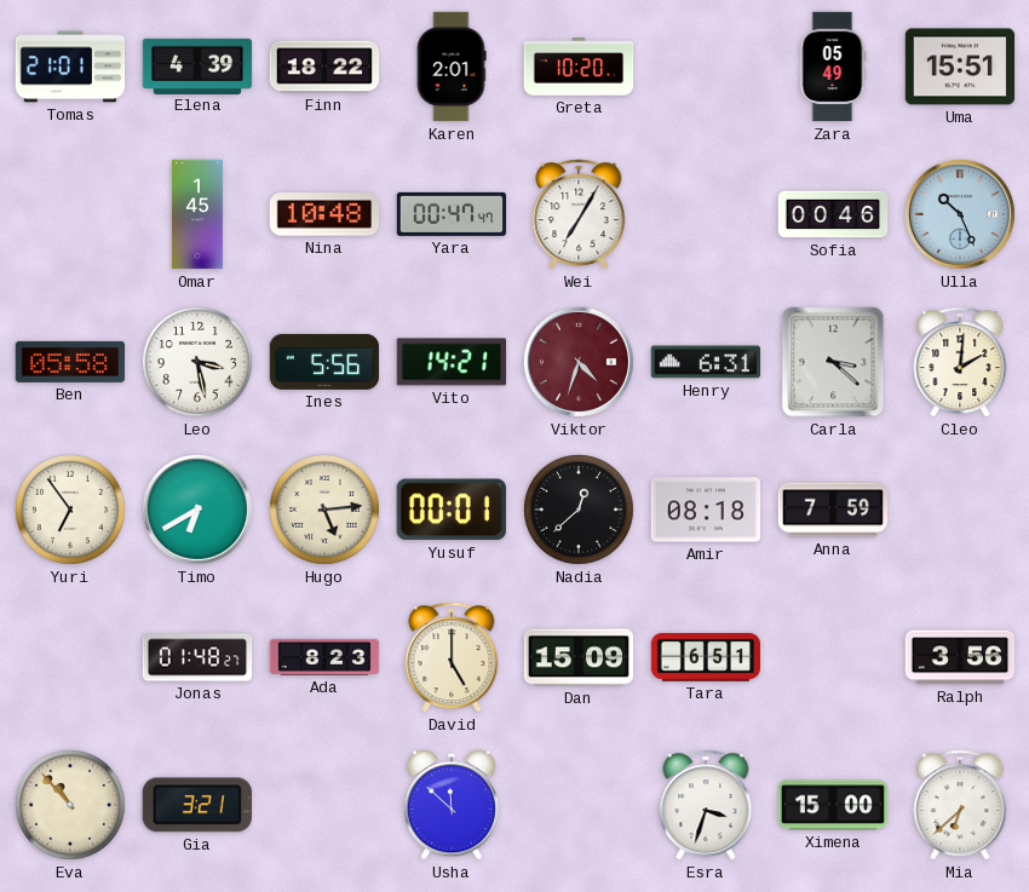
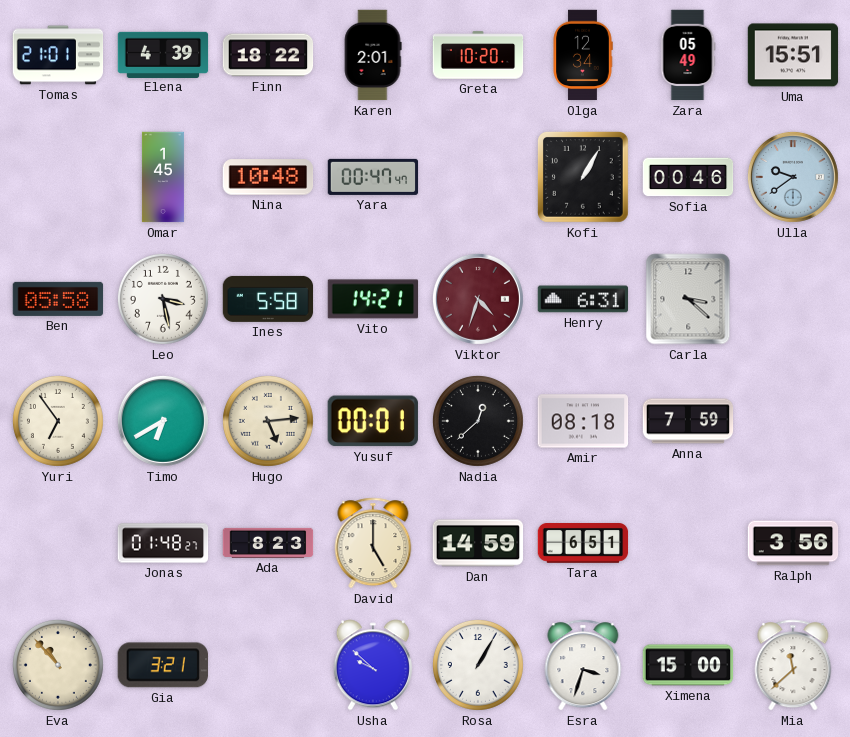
Olga: none -> 12:34
Wei: 7:05 -> none
Kofi: none -> 1:05
Ulla: 10:26 -> 9:39
Ines: 5:56 -> 5:58
Cleo: 2:01 -> none
Dan: 15:09 -> 14:59
Usha: 11:52 -> 9:52
Rosa: none -> 1:05
Mia: 6:38 -> 11:38
